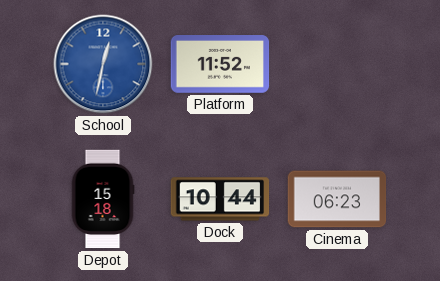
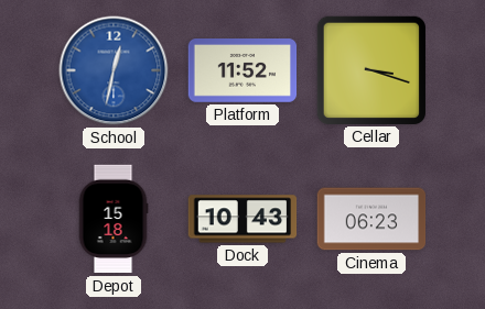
Cellar: none -> 3:18
Dock: 10:44 -> 10:43
